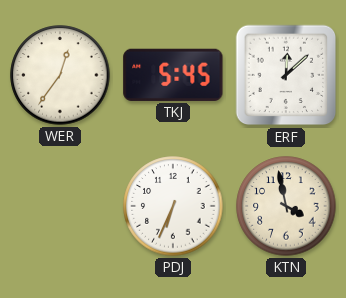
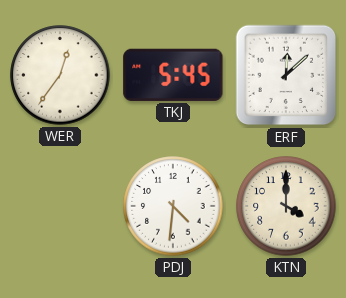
PDJ: 6:34 -> 4:31
KTN: 3:58 -> 4:00
